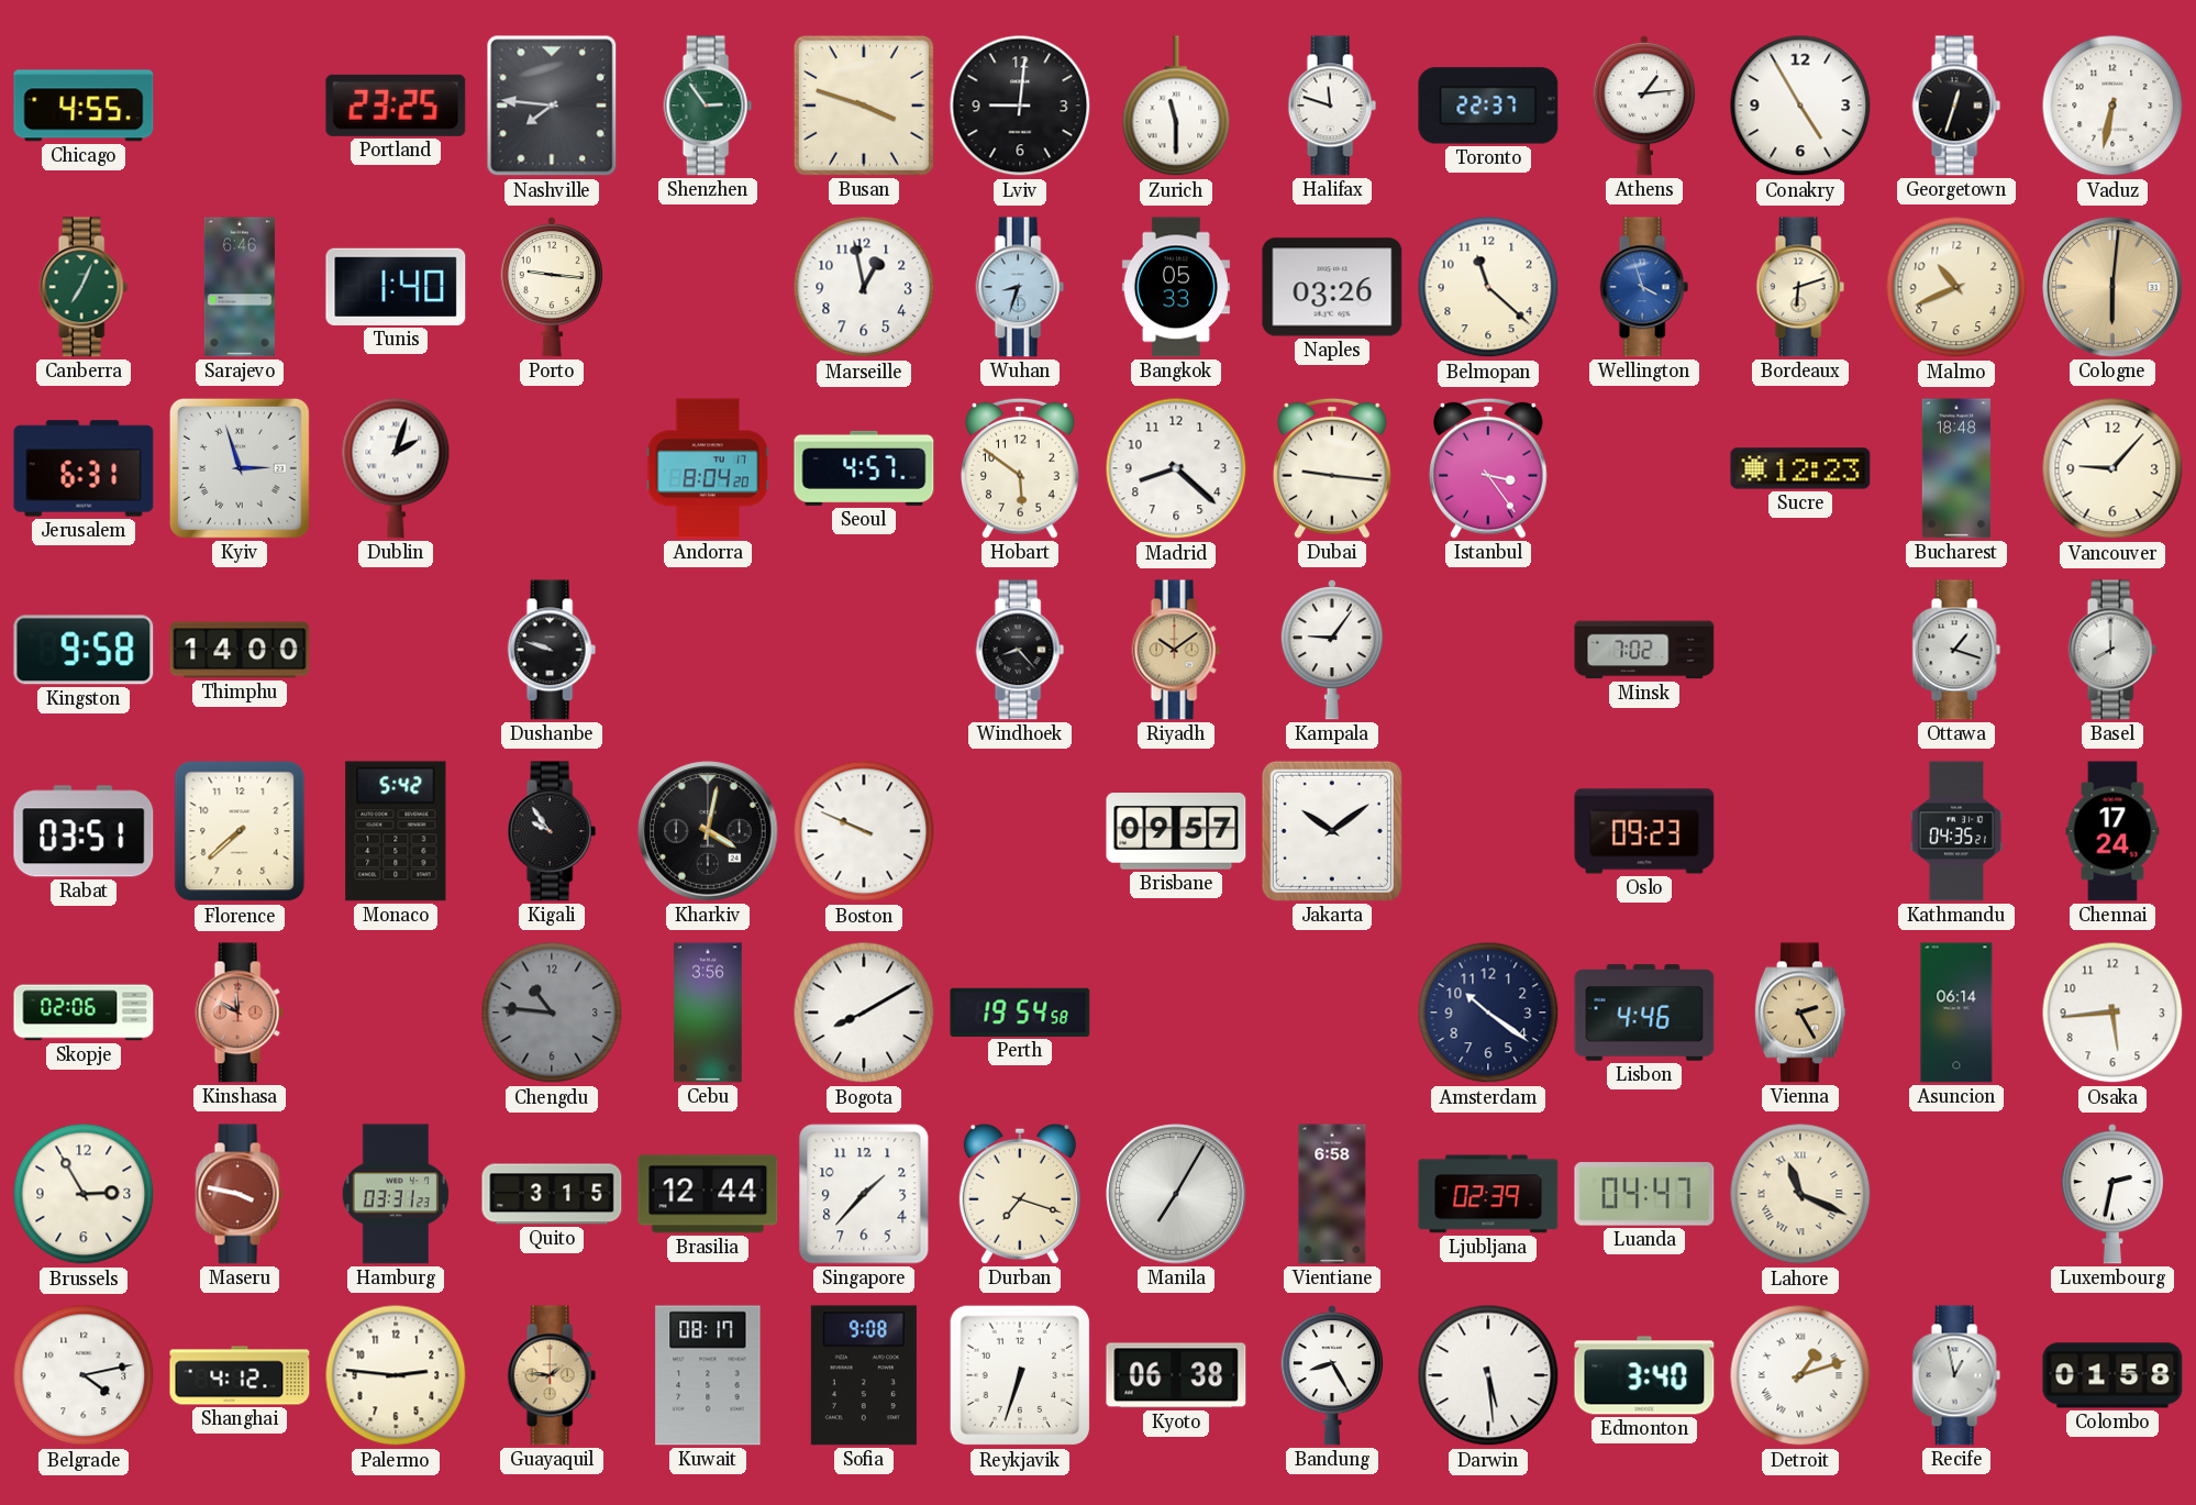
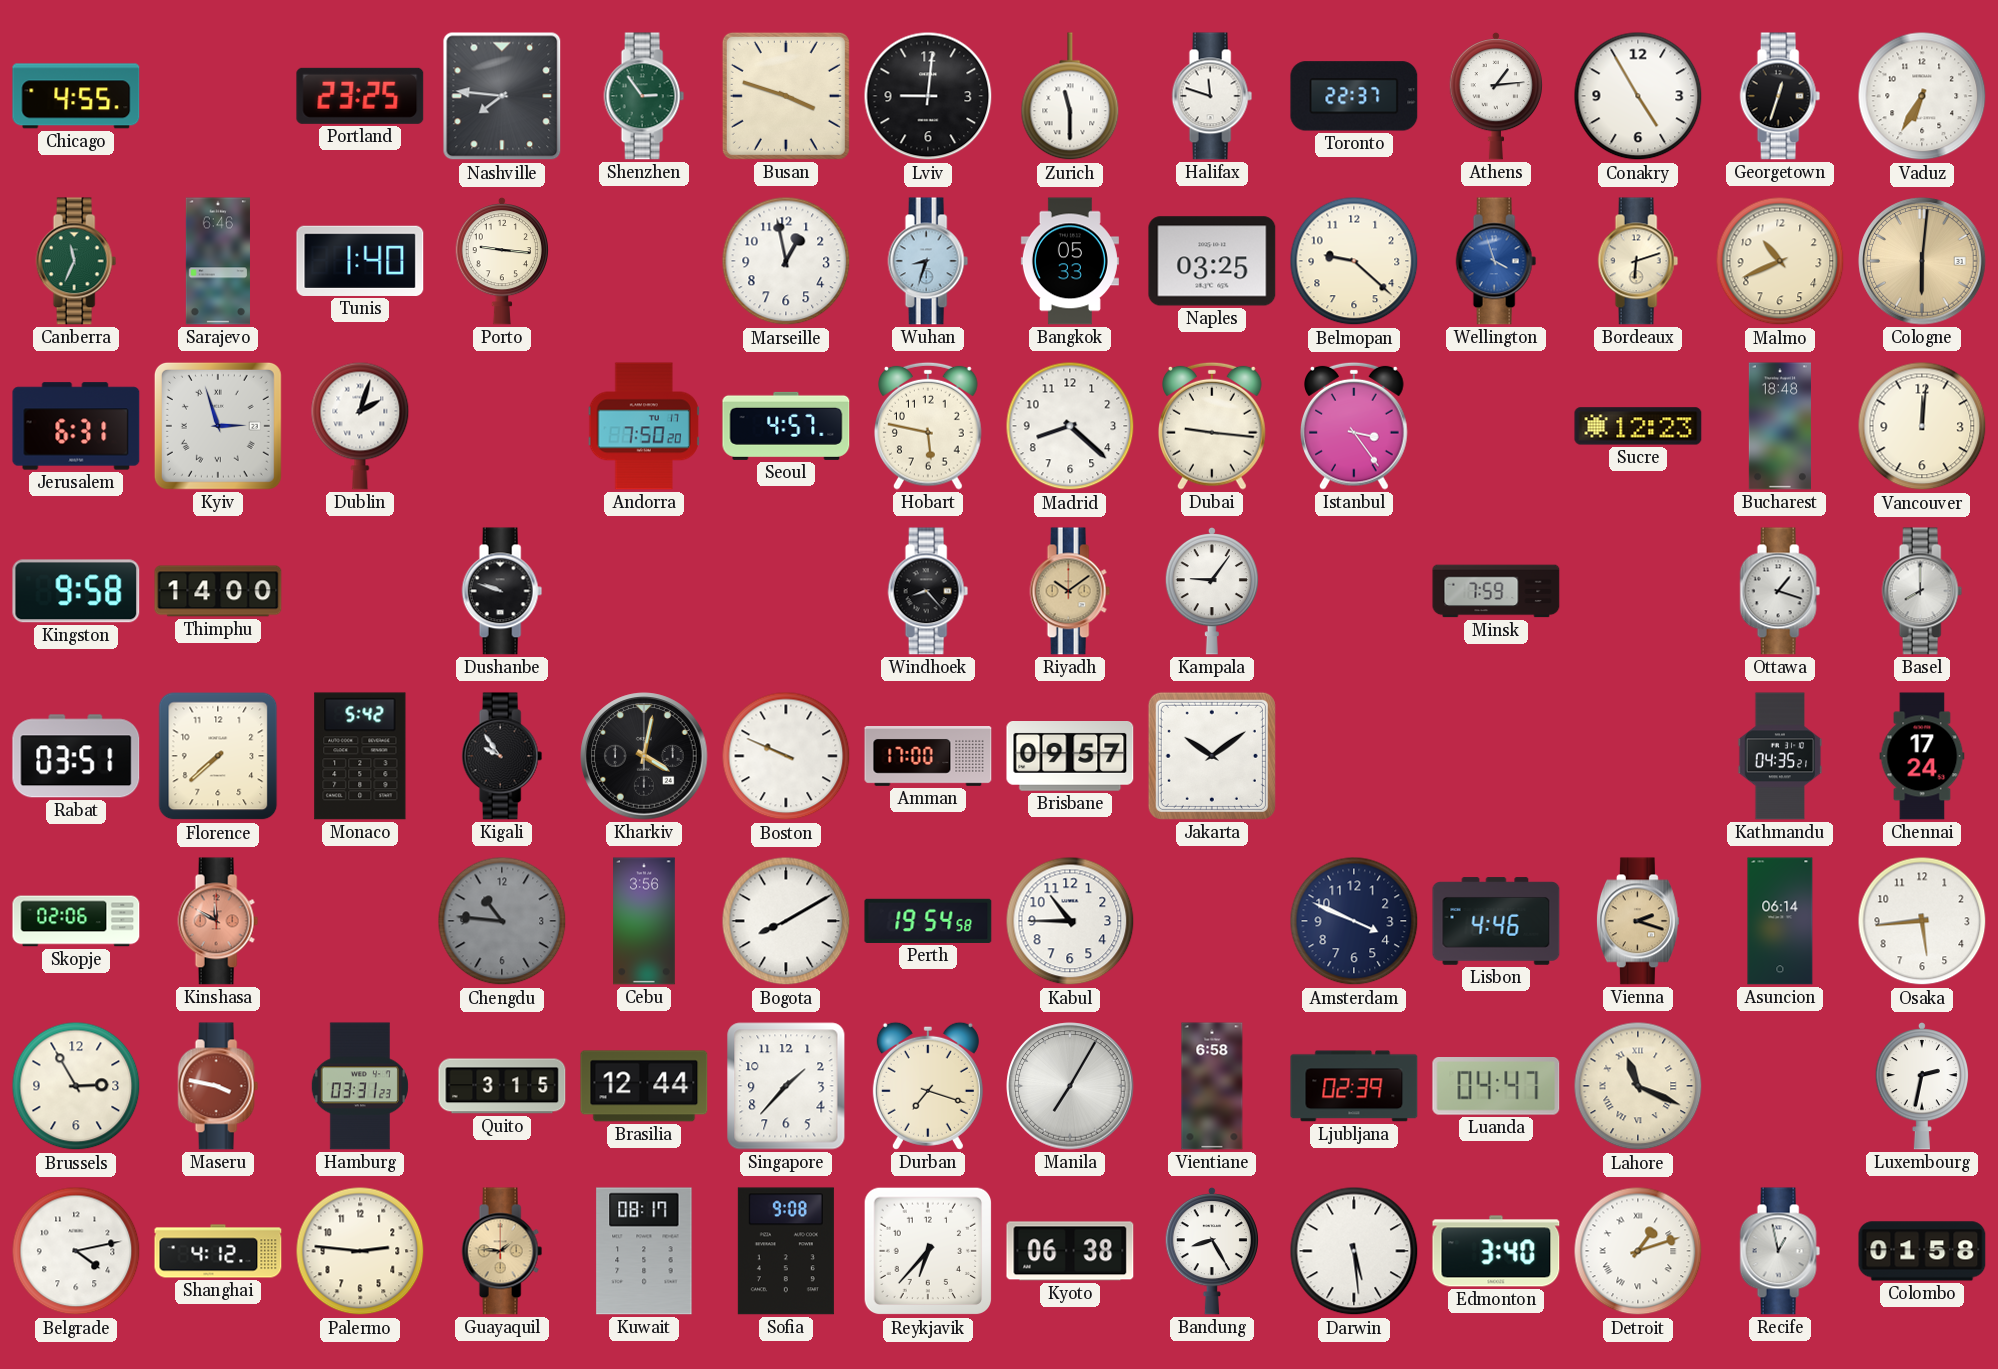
Vaduz: 6:32 -> 6:35
Canberra: 7:04 -> 11:34
Naples: 03:26 -> 03:25
Belmopan: 11:22 -> 9:22
Andorra: 8:04 -> 7:50
Hobart: 5:51 -> 5:47
Vancouver: 9:07 -> 12:01
Minsk: 7:02 -> 7:59
Amman: none -> 17:00
Oslo: 09:23 -> none
Kabul: none -> 10:45
Amsterdam: 10:21 -> 3:49
Vienna: 2:25 -> 2:18
Reykjavik: 6:33 -> 6:37
